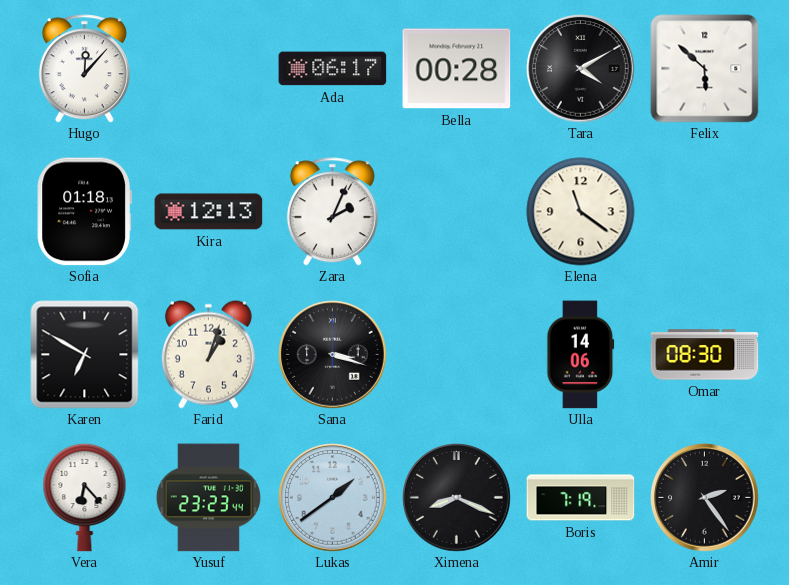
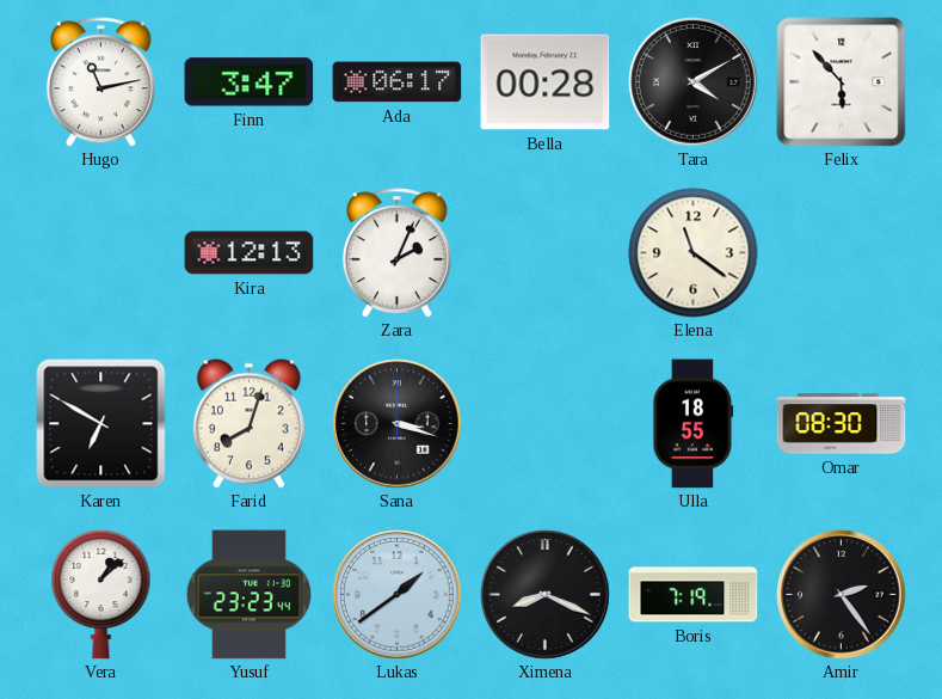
Hugo: 12:07 -> 11:13
Finn: none -> 3:47
Felix: 5:52 -> 5:53
Sofia: 01:18 -> none
Farid: 1:03 -> 8:03
Ulla: 14:06 -> 18:55
Vera: 6:23 -> 1:08
